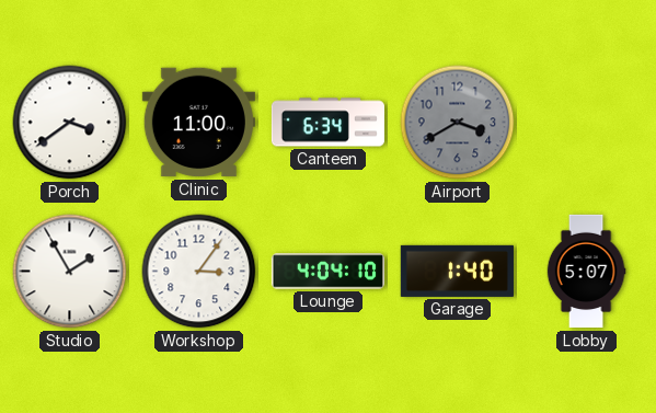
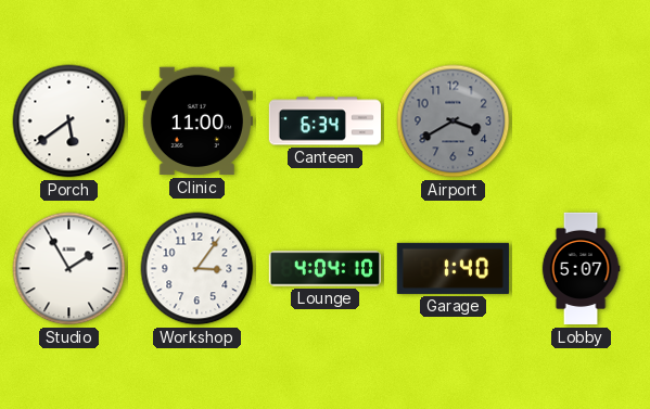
Porch: 3:39 -> 5:39
